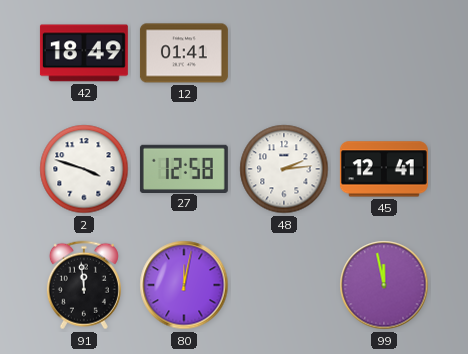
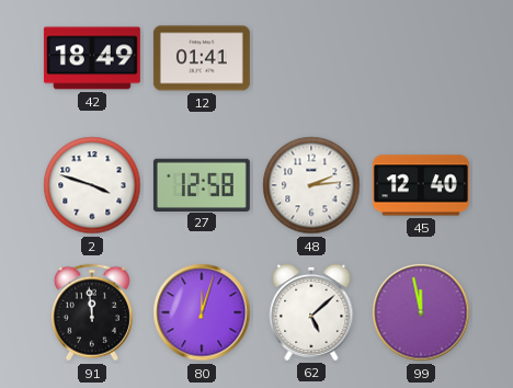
45: 12:41 -> 12:40
80: 12:02 -> 12:03
62: none -> 5:08
